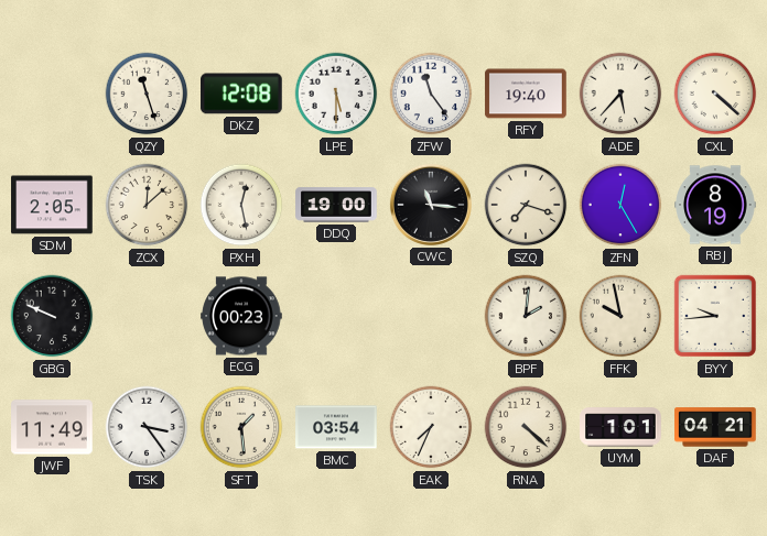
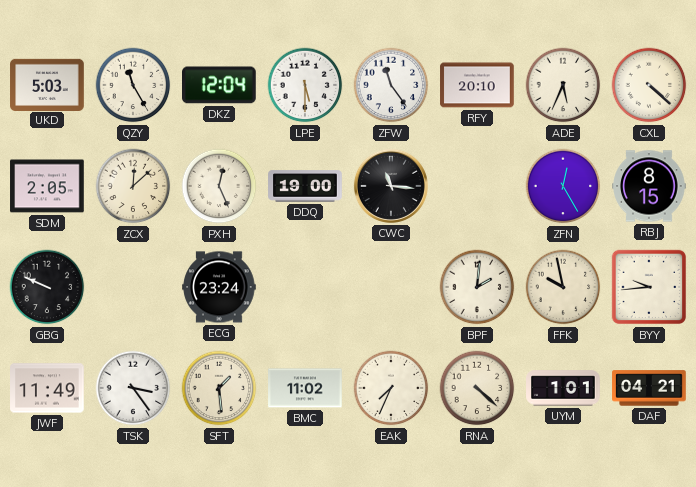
UKD: none -> 5:03
QZY: 11:27 -> 11:25
DKZ: 12:08 -> 12:04
RFY: 19:40 -> 20:10
ADE: 5:37 -> 5:34
PXH: 12:28 -> 12:26
SZQ: 7:18 -> none
RBJ: 8:19 -> 8:15
ECG: 00:23 -> 23:24
BMC: 03:54 -> 11:02
